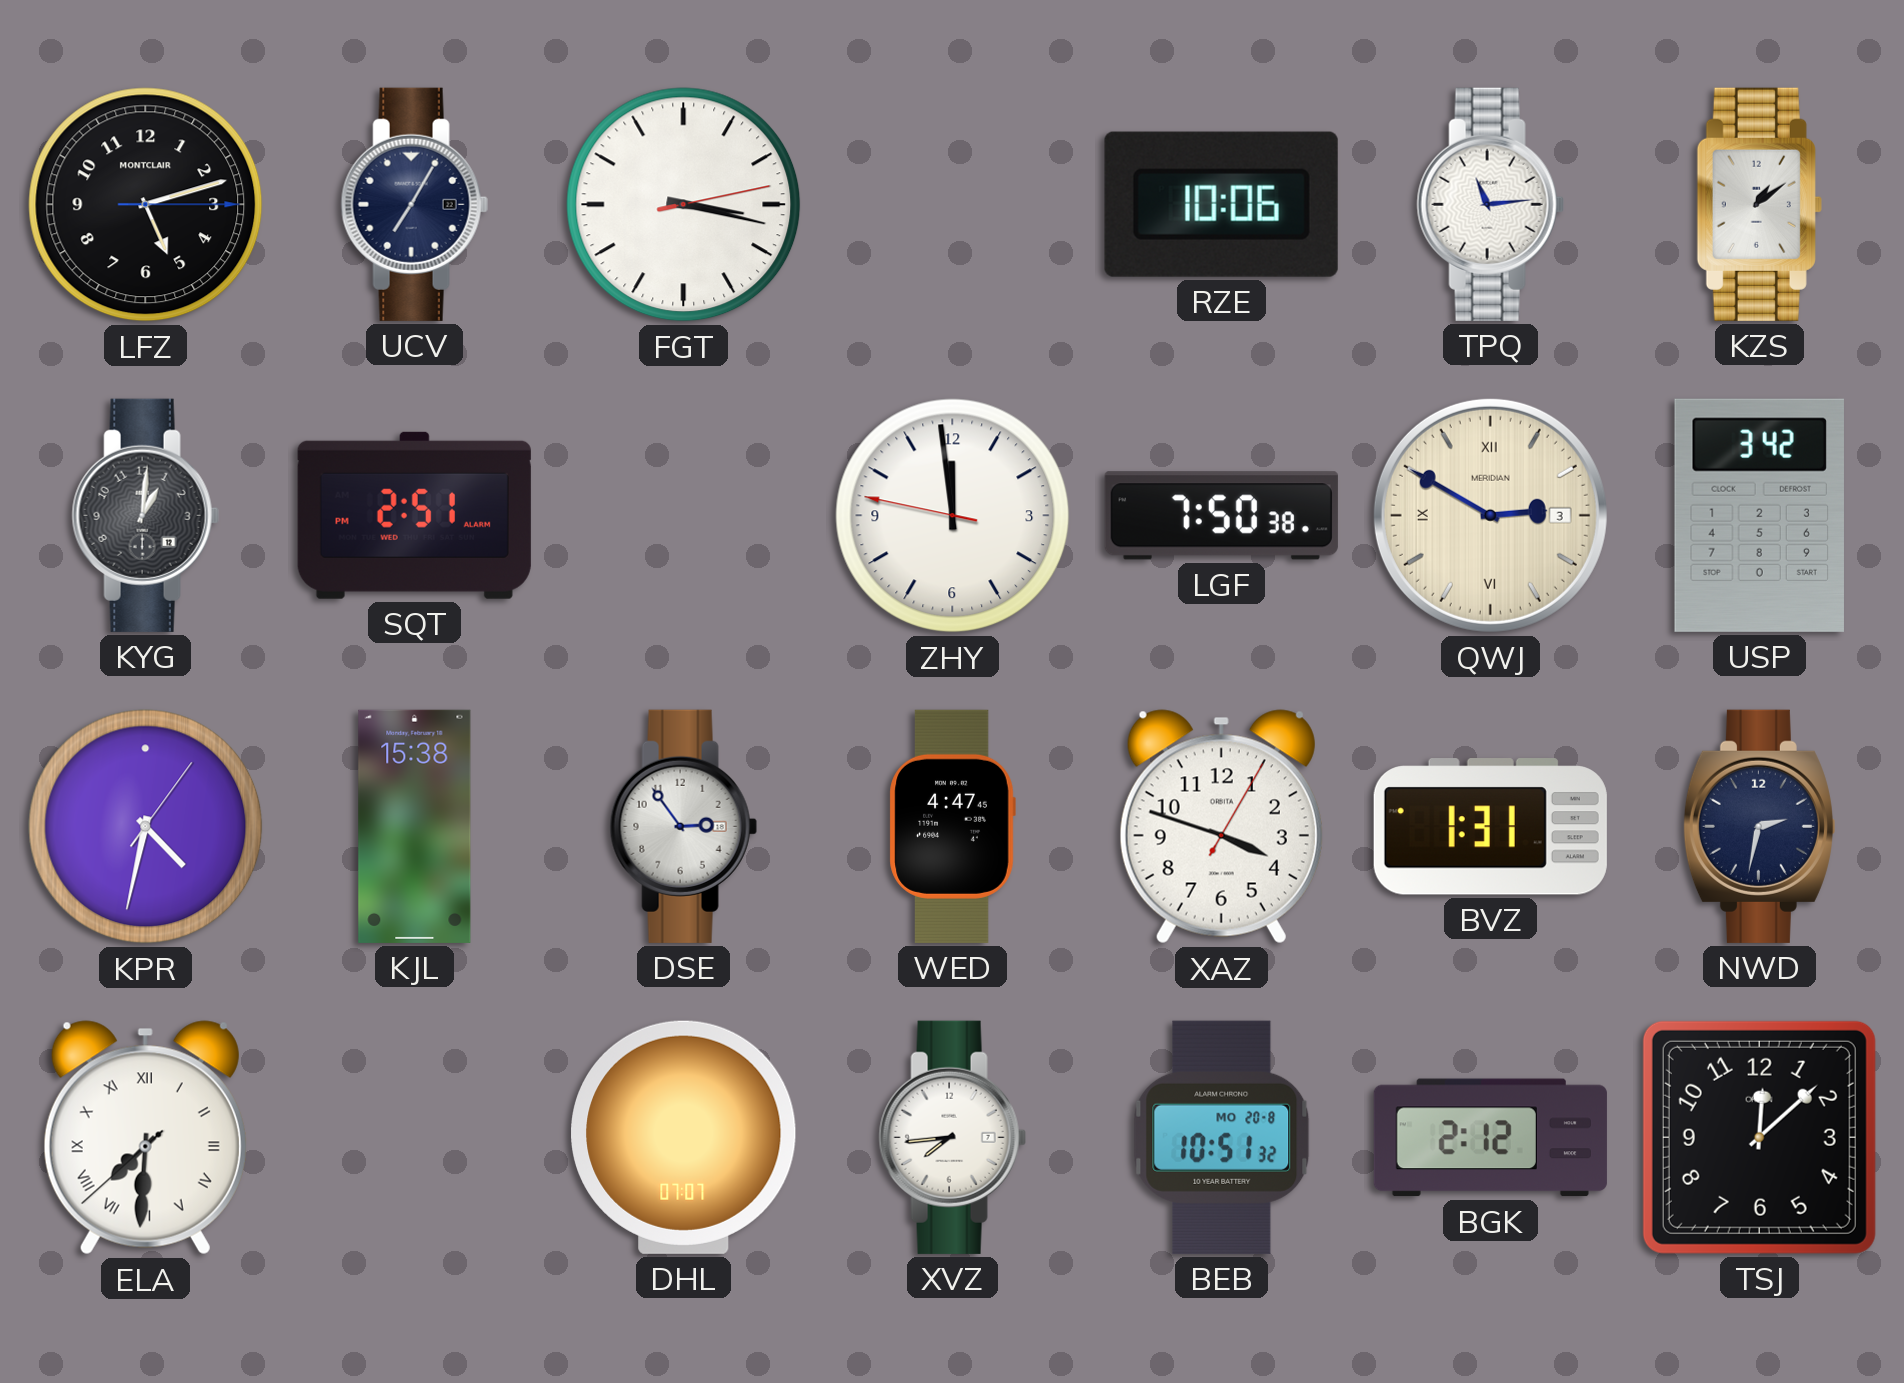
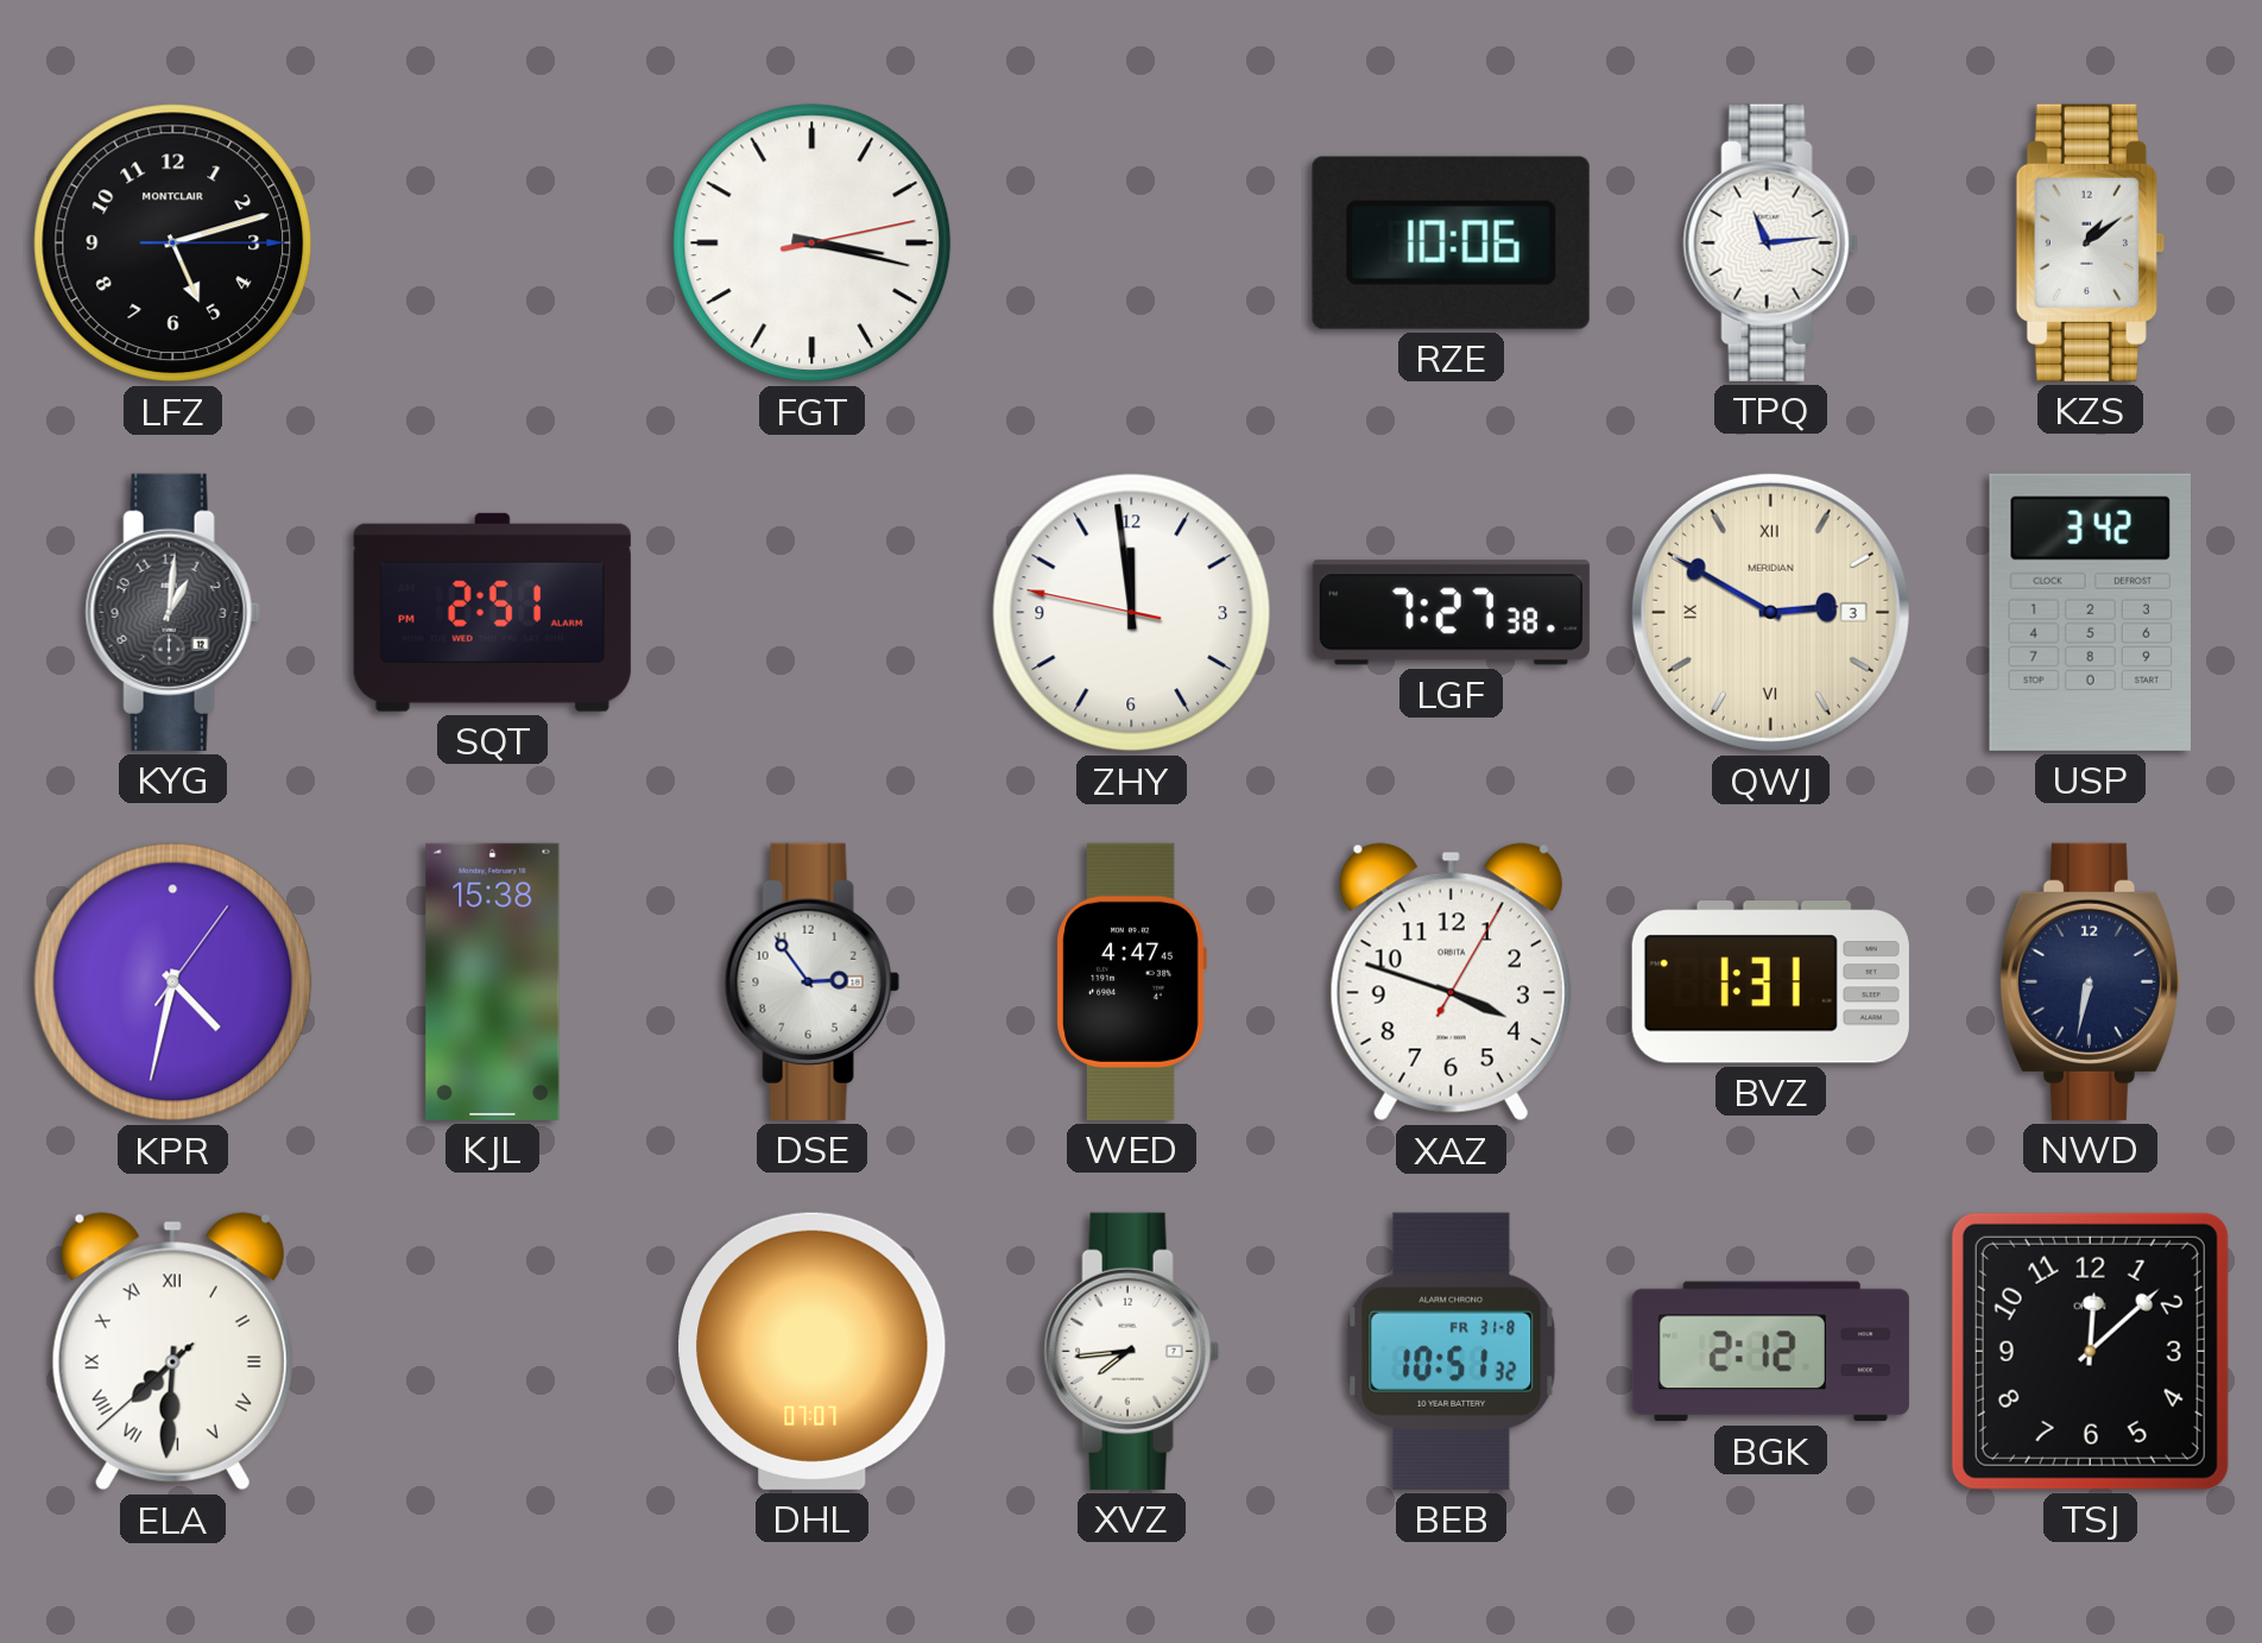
UCV: 7:05 -> none
LGF: 7:50 -> 7:27
NWD: 2:32 -> 6:32
BEB date: MO 20-8 -> FR 31-8
